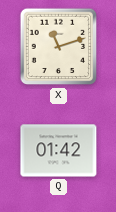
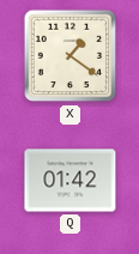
X: 11:12 -> 1:21
